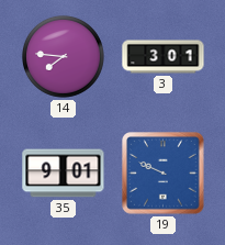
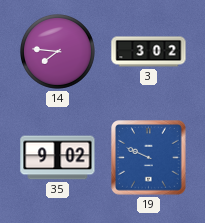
3: 3:01 -> 3:02
35: 9:01 -> 9:02
